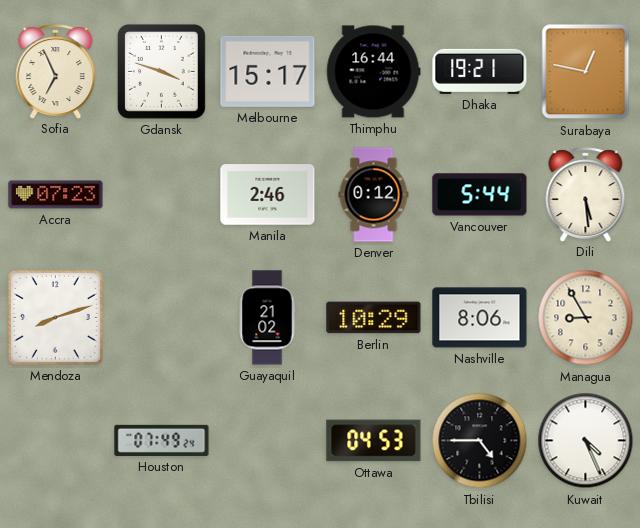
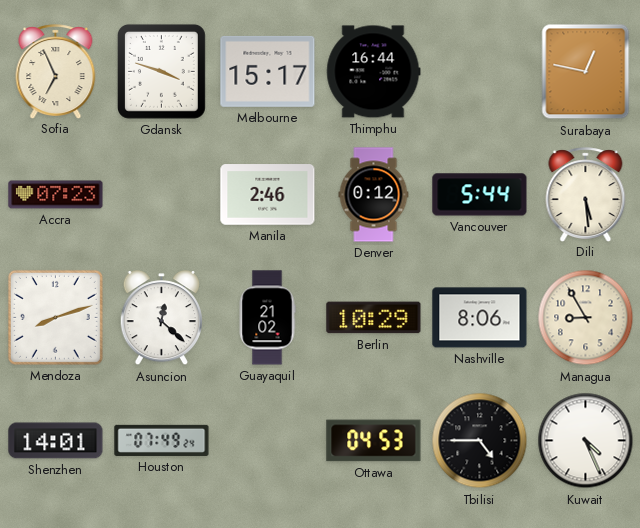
Dhaka: 19:21 -> none
Asuncion: none -> 12:22
Shenzhen: none -> 14:01
